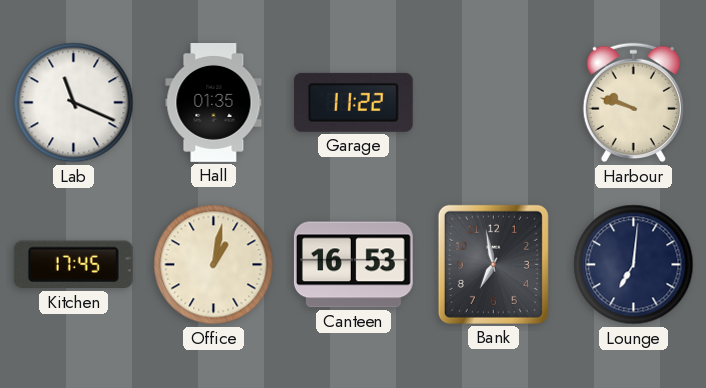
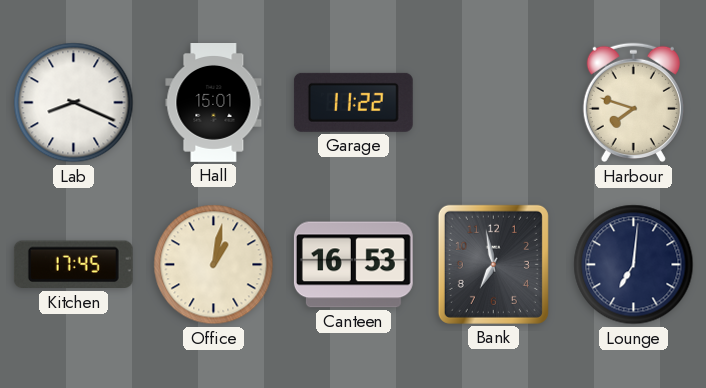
Lab: 11:19 -> 8:19
Hall: 01:35 -> 15:01
Harbour: 9:48 -> 7:48
